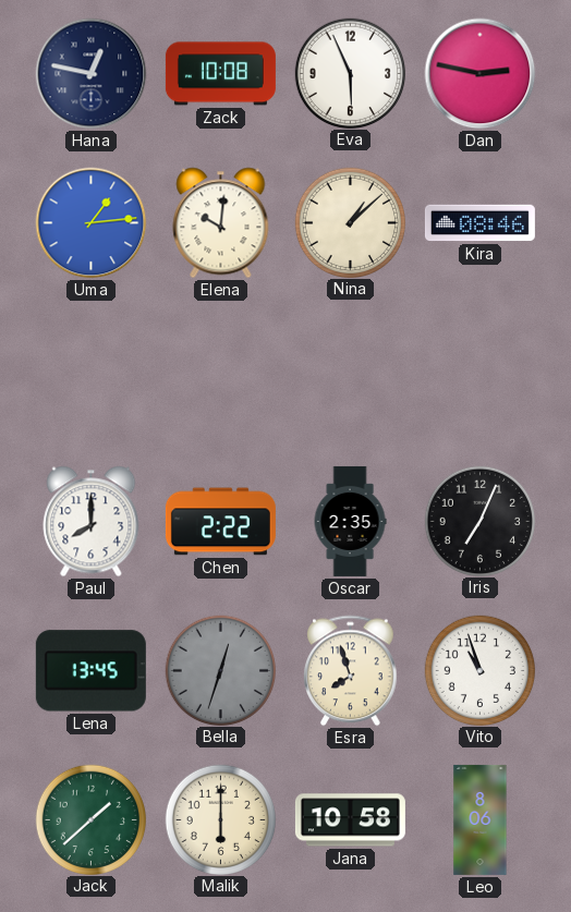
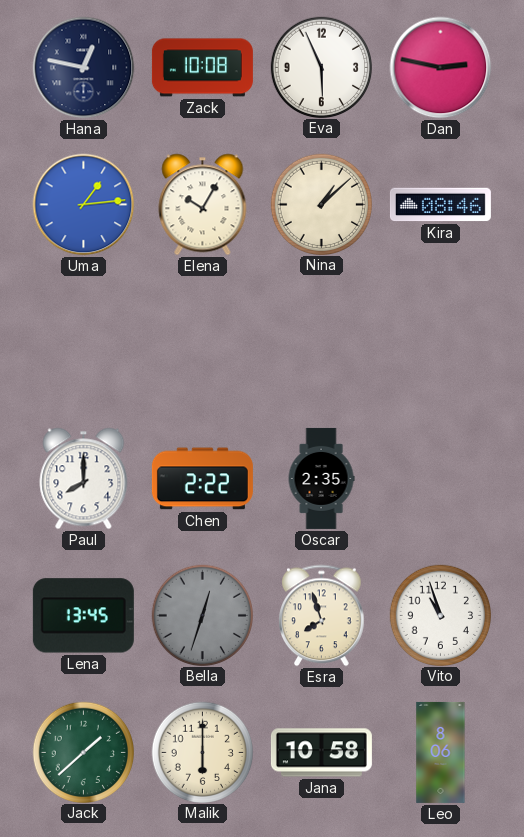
Elena: 10:01 -> 10:05
Iris: 7:04 -> none
